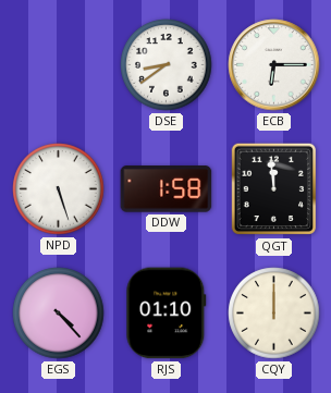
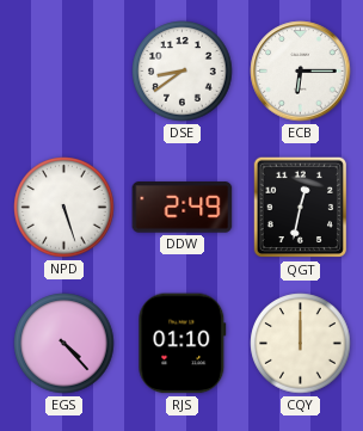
DDW: 1:58 -> 2:49
QGT: 11:59 -> 12:32
